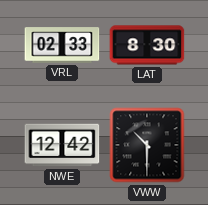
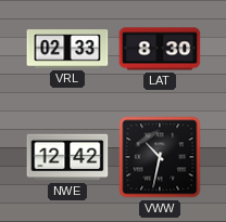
VWW: 10:30 -> 10:32
